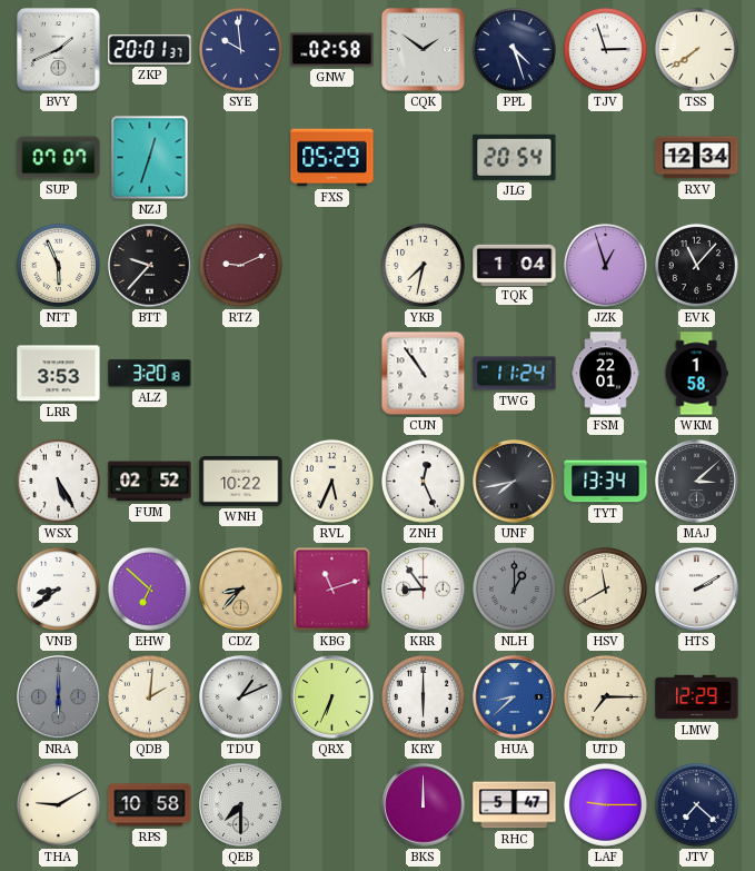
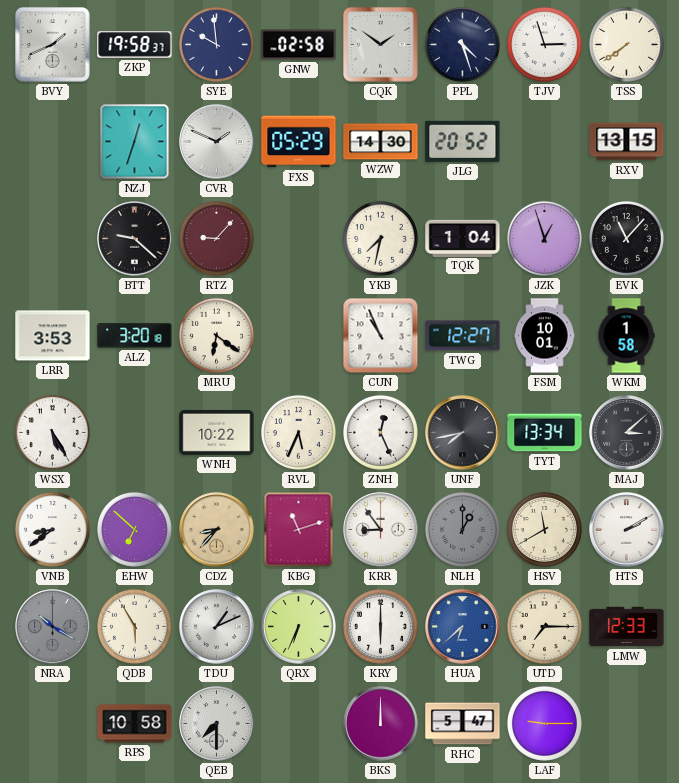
ZKP: 20:01 -> 19:58
SUP: 07:07 -> none
CVR: none -> 1:49
WZW: none -> 14:30
JLG: 20:54 -> 20:52
RXV: 12:34 -> 13:15
NTT: 5:56 -> none
BTT: 9:37 -> 9:22
RTZ: 9:11 -> 9:07
MRU: none -> 6:21
CUN: 10:54 -> 10:56
TWG: 11:24 -> 12:27
FSM: 22:01 -> 10:01
FUM: 02:52 -> none
NRA: 6:00 -> 10:20
QDB: 2:01 -> 5:55
HUA: 8:38 -> 6:38
LMW: 12:29 -> 12:33
THA: 9:10 -> none
JTV: 7:22 -> none
